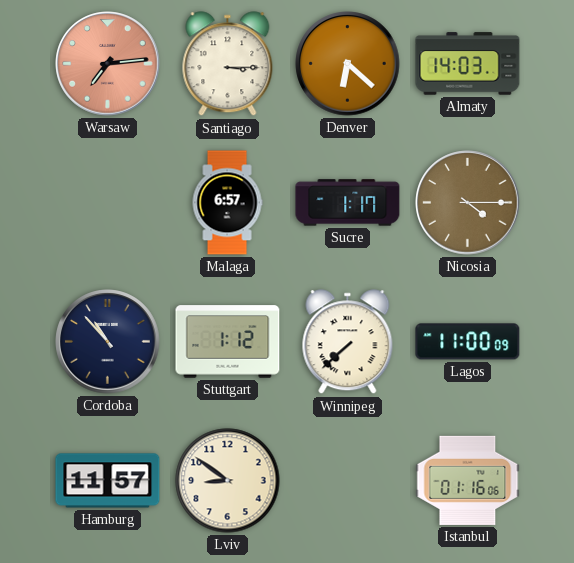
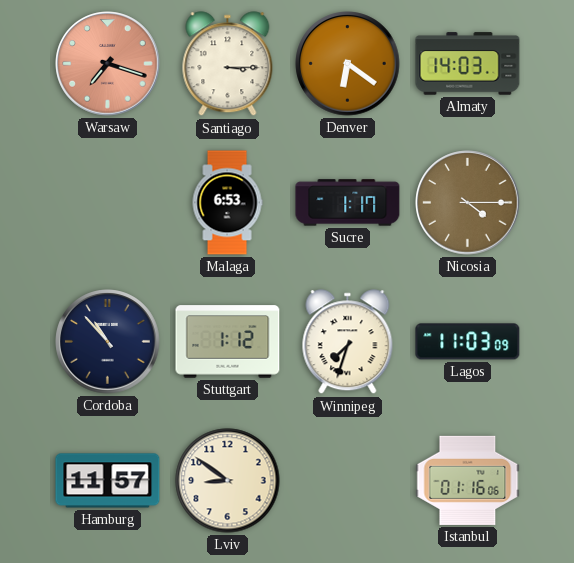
Warsaw: 7:14 -> 7:18
Denver: 6:22 -> 6:21
Malaga: 6:57 -> 6:53
Winnipeg: 7:38 -> 7:33
Lagos: 11:00 -> 11:03
